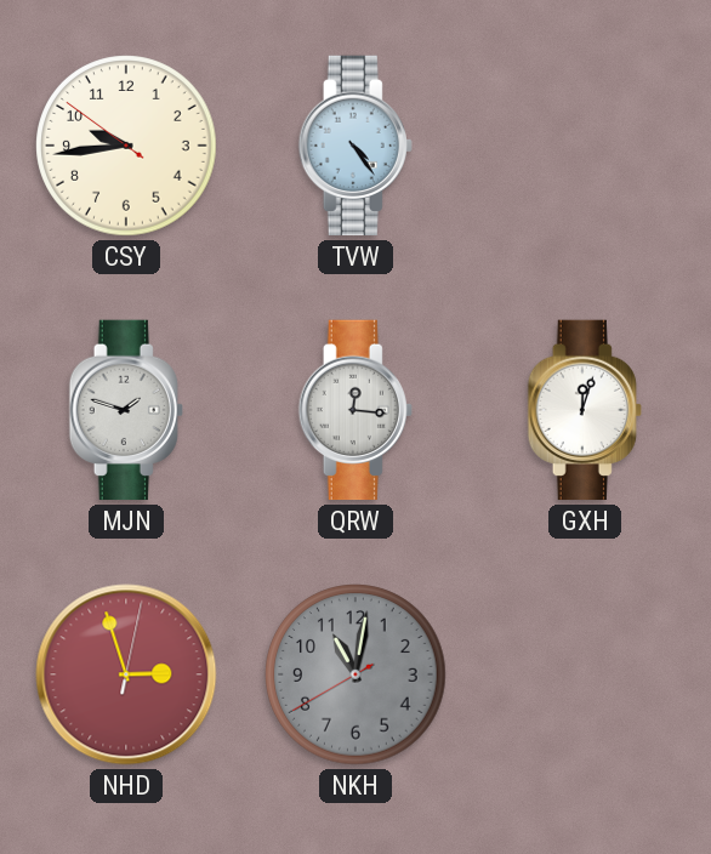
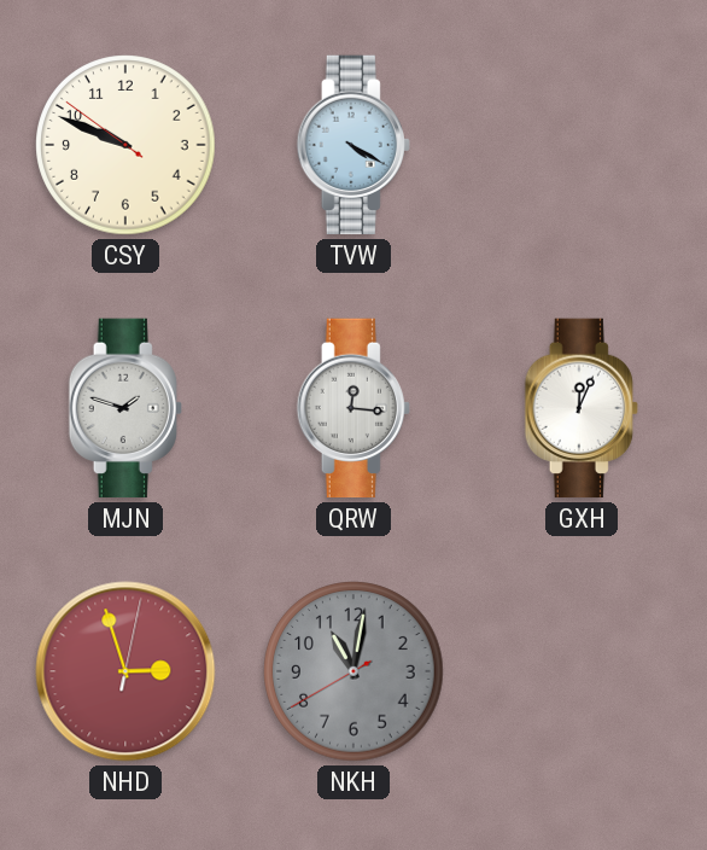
CSY: 9:43 -> 9:48
TVW: 4:24 -> 4:20
GXH: 12:03 -> 12:04
